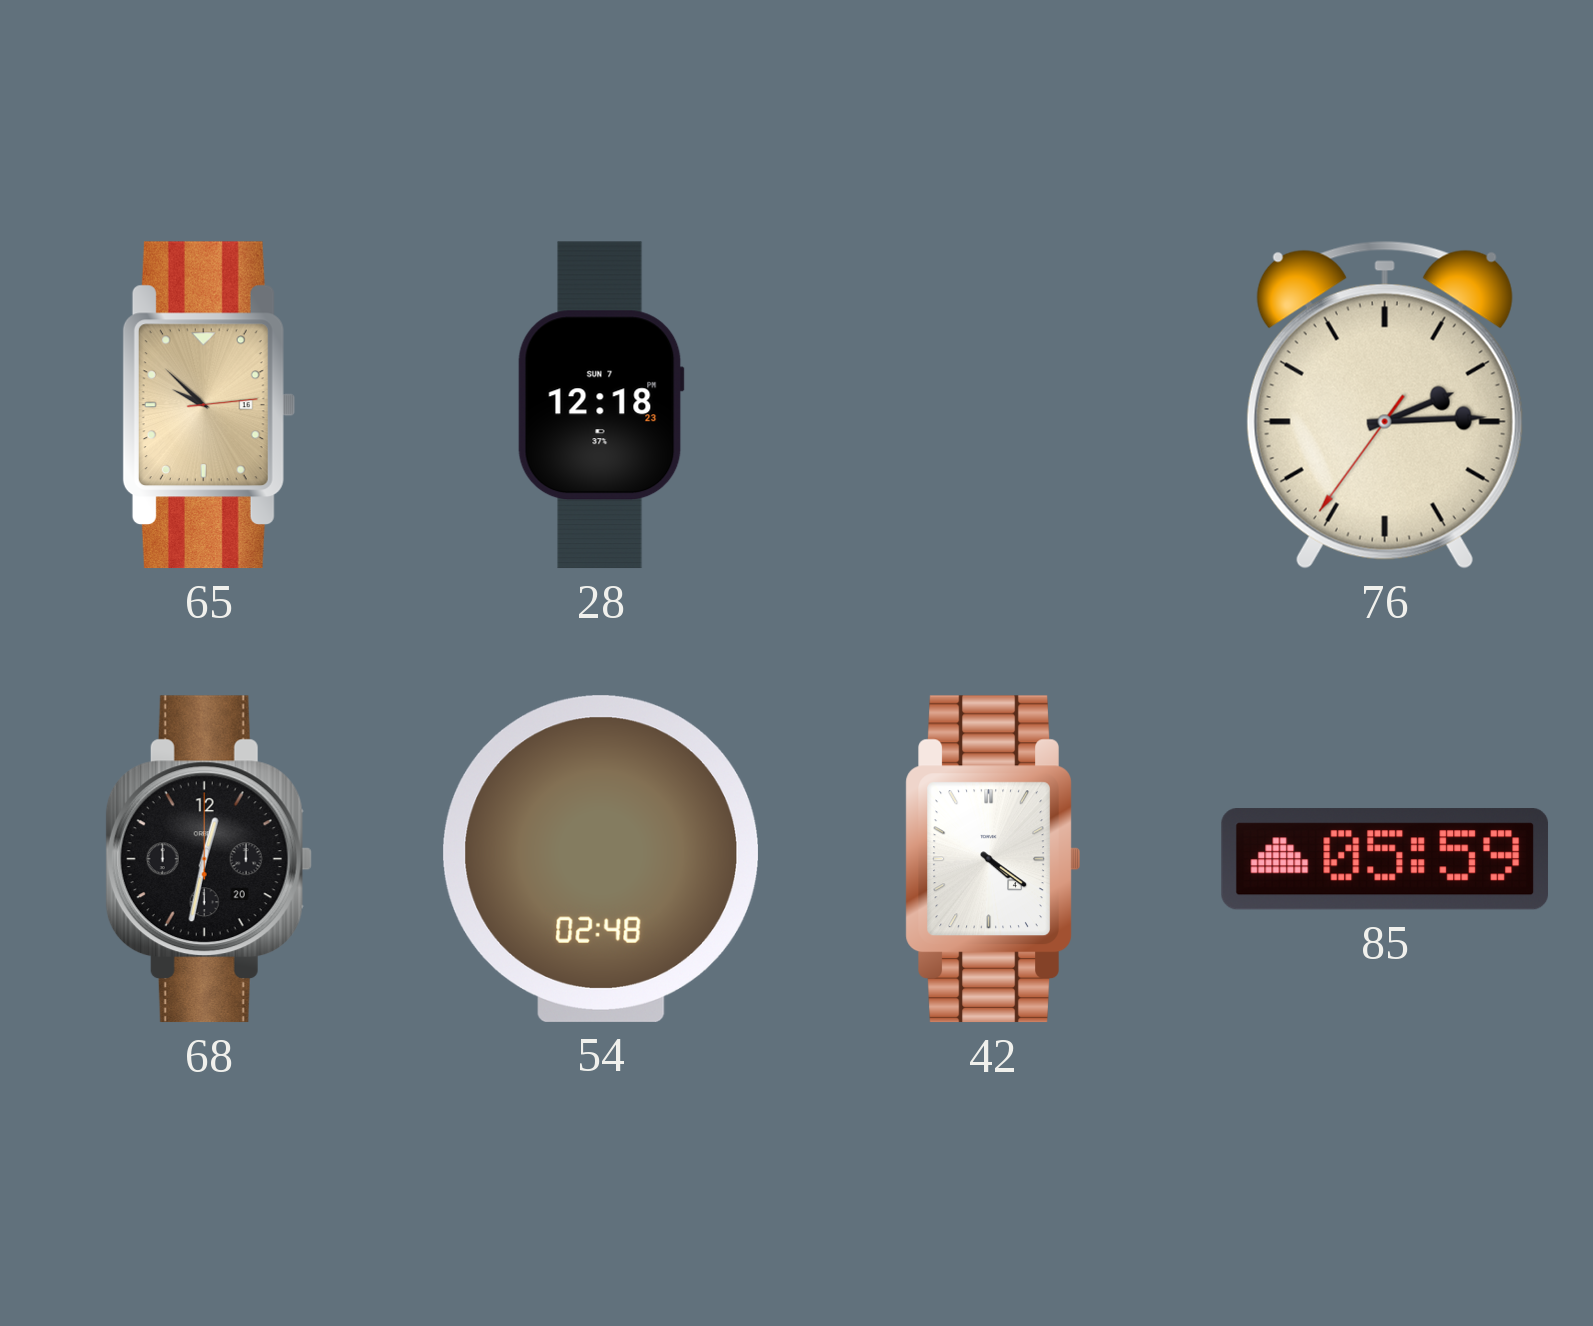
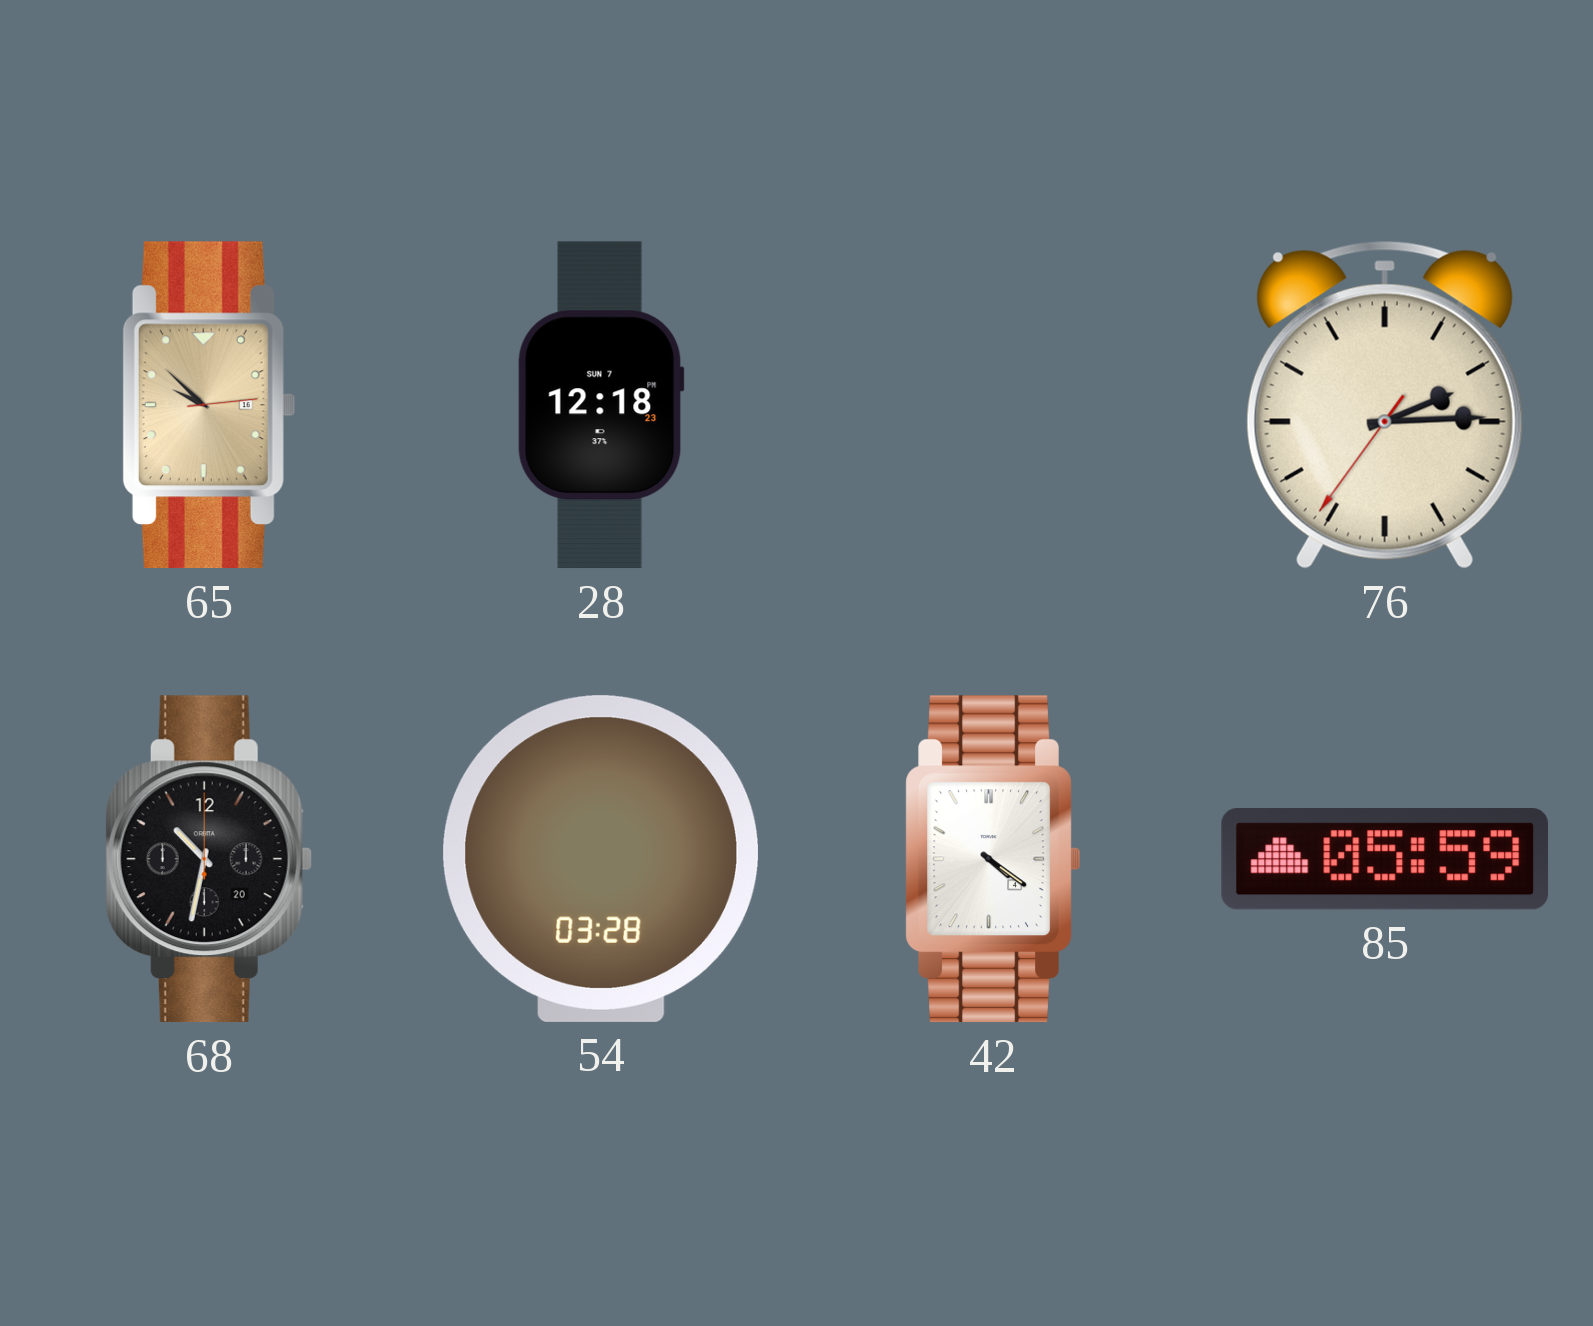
68: 12:32 -> 10:32
54: 02:48 -> 03:28
